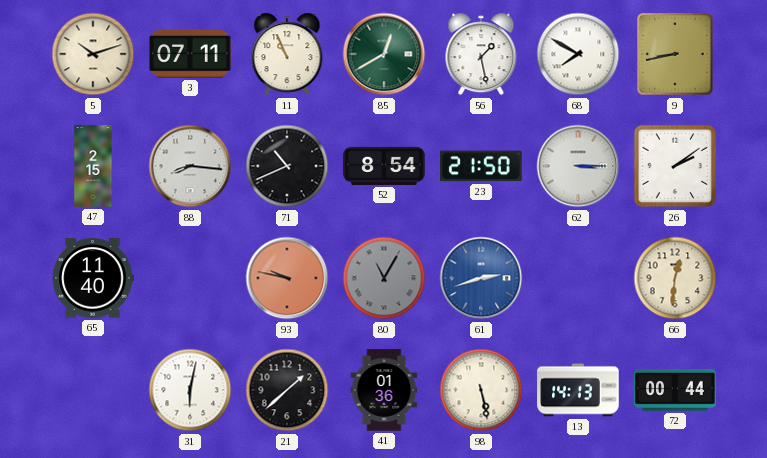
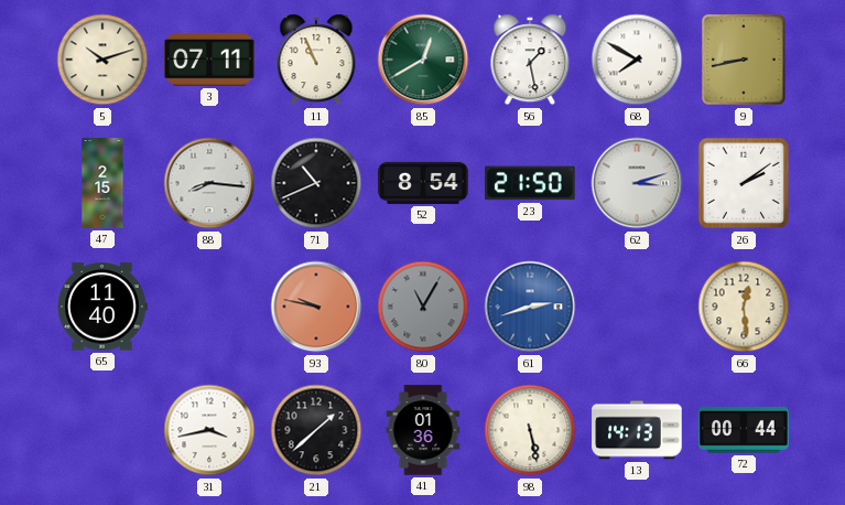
62: 3:15 -> 3:12
66: 12:31 -> 12:29
31: 6:02 -> 3:43
